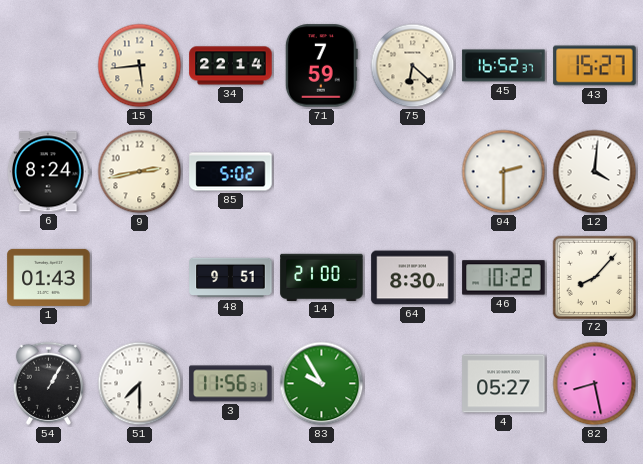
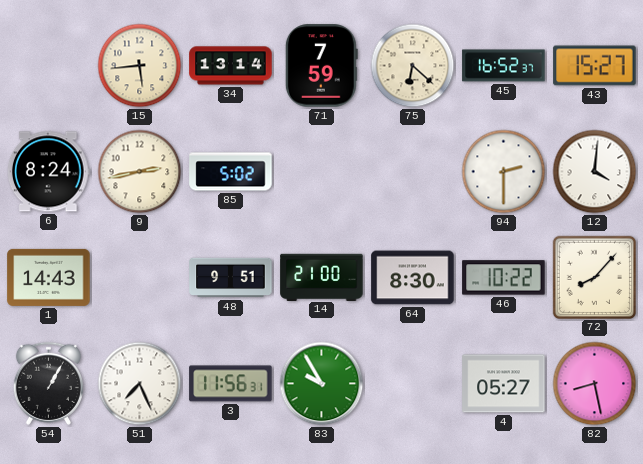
34: 22:14 -> 13:14
1: 01:43 -> 14:43
51: 7:30 -> 7:26
